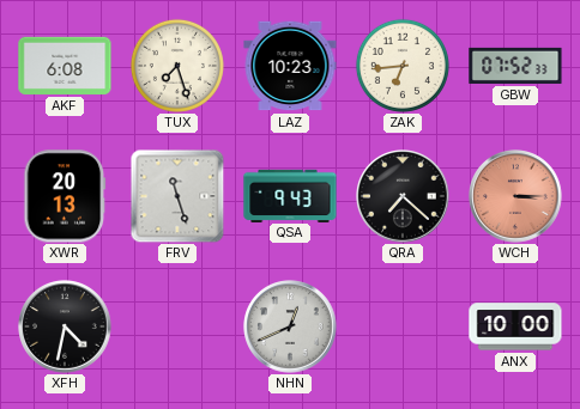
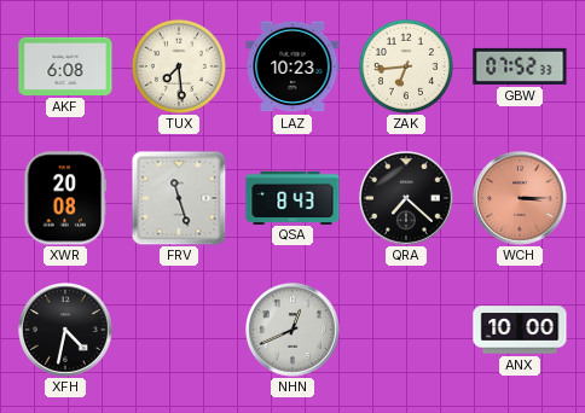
TUX: 7:27 -> 7:29
XWR: 20:13 -> 20:08
QSA: 9:43 -> 8:43
